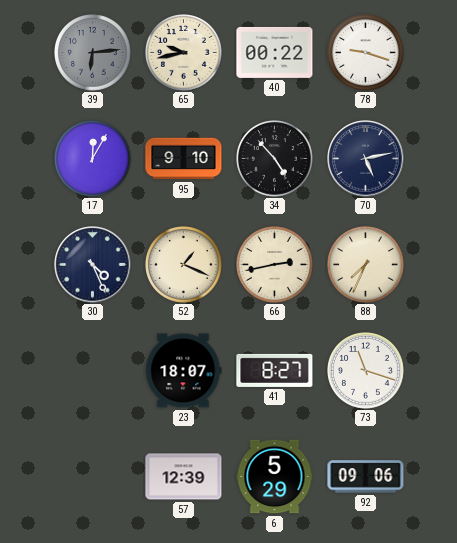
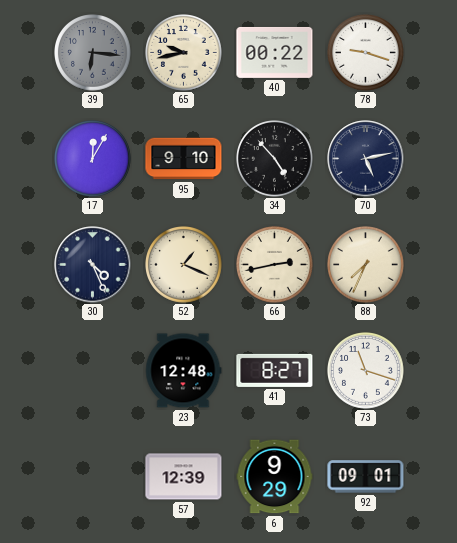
39: 6:14 -> 6:16
23: 18:07 -> 12:48
6: 5:29 -> 9:29
92: 09:06 -> 09:01
